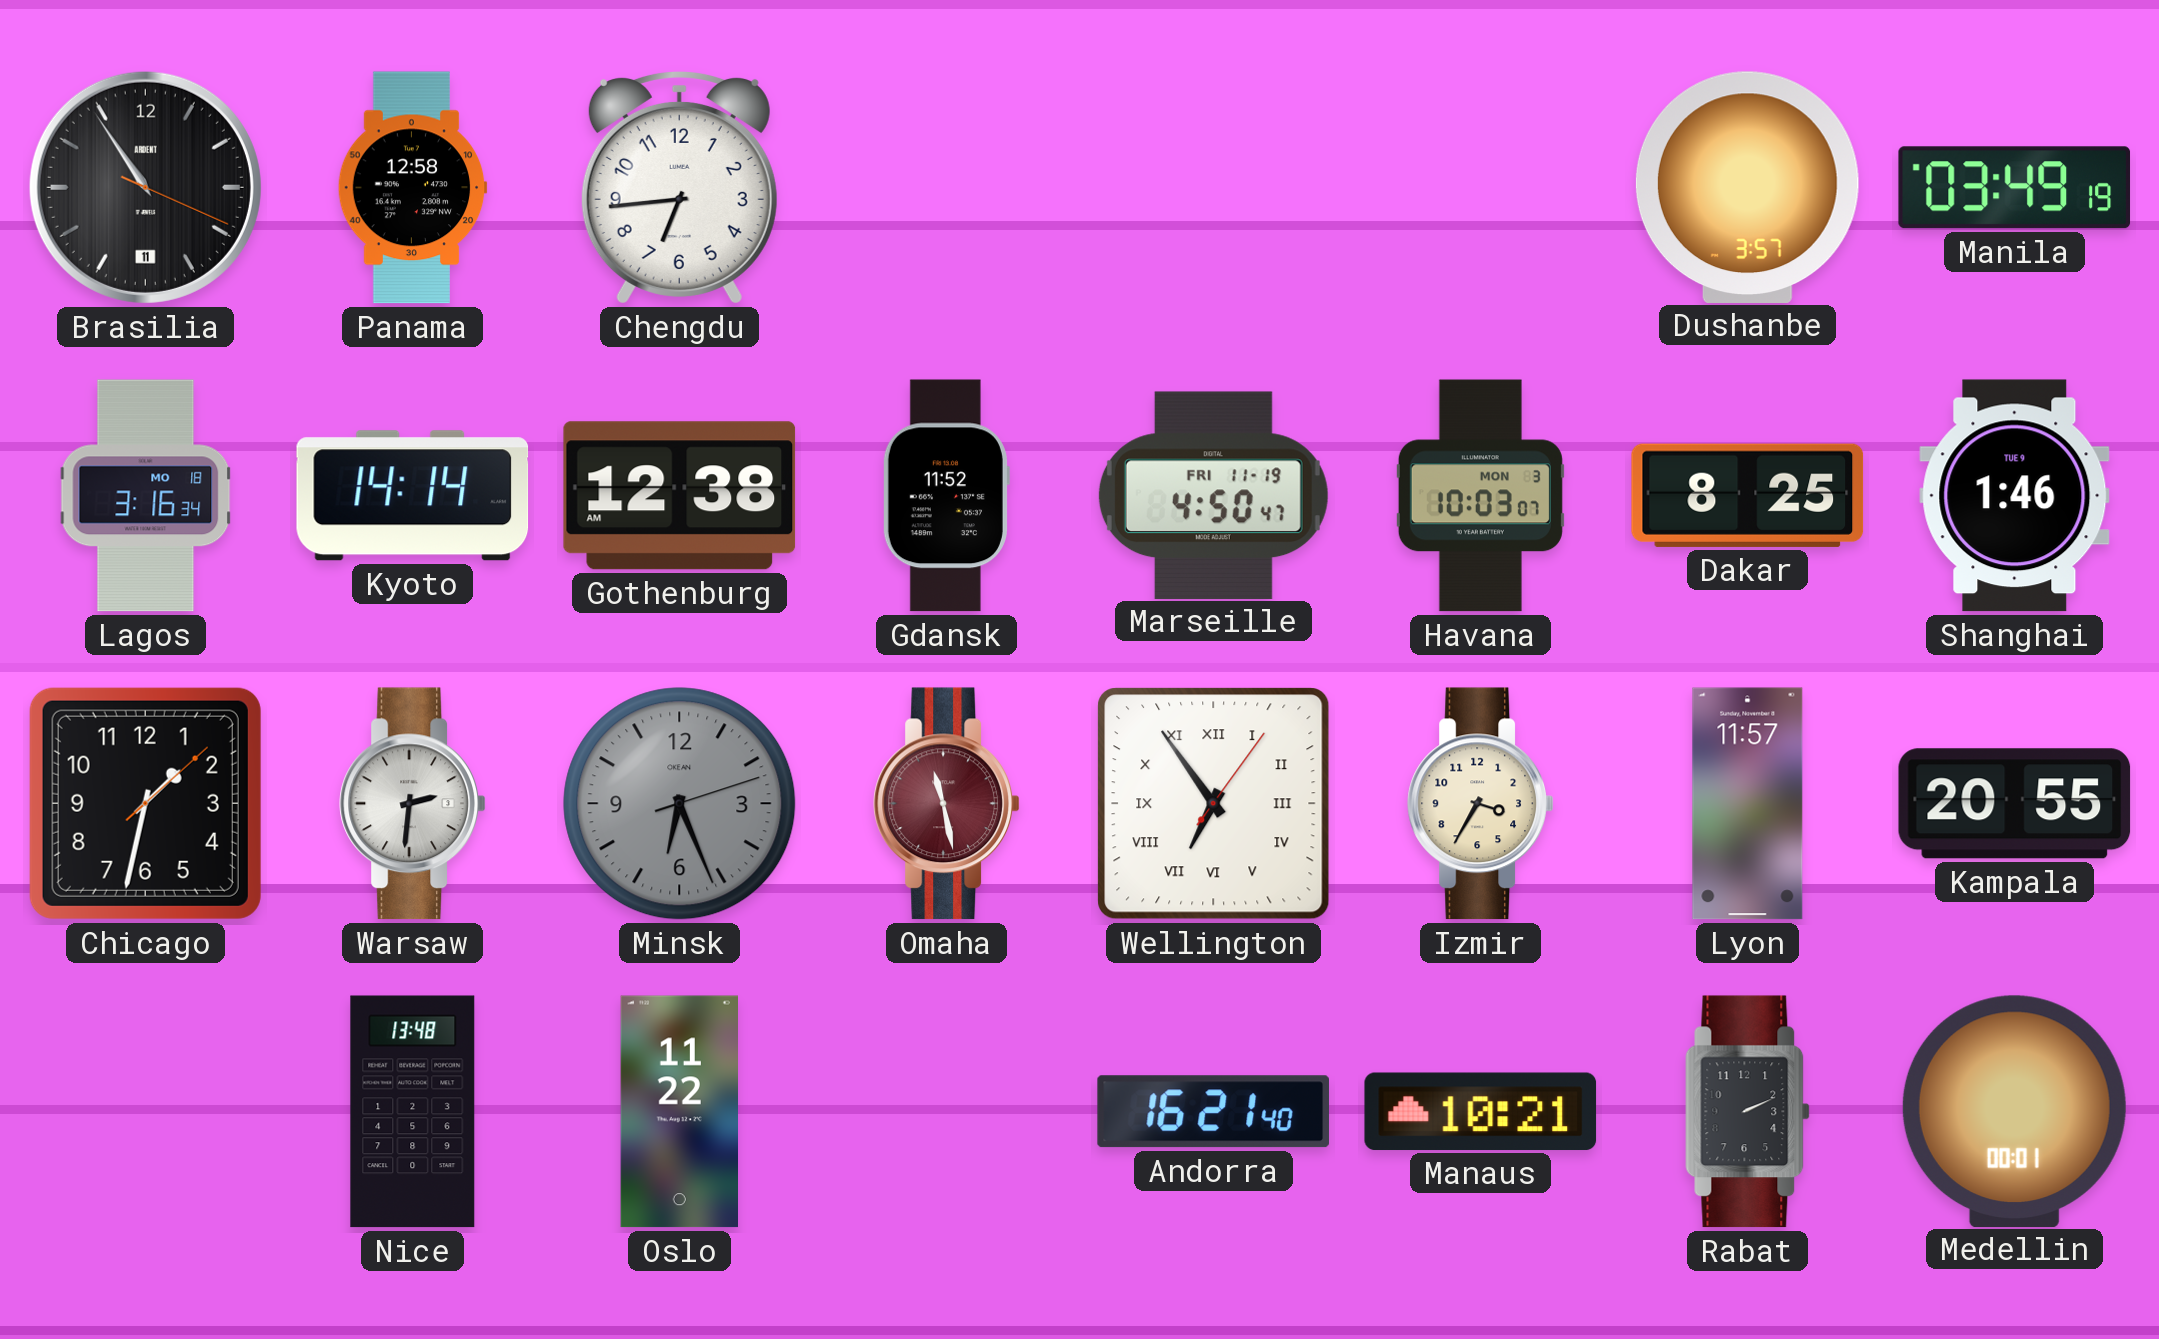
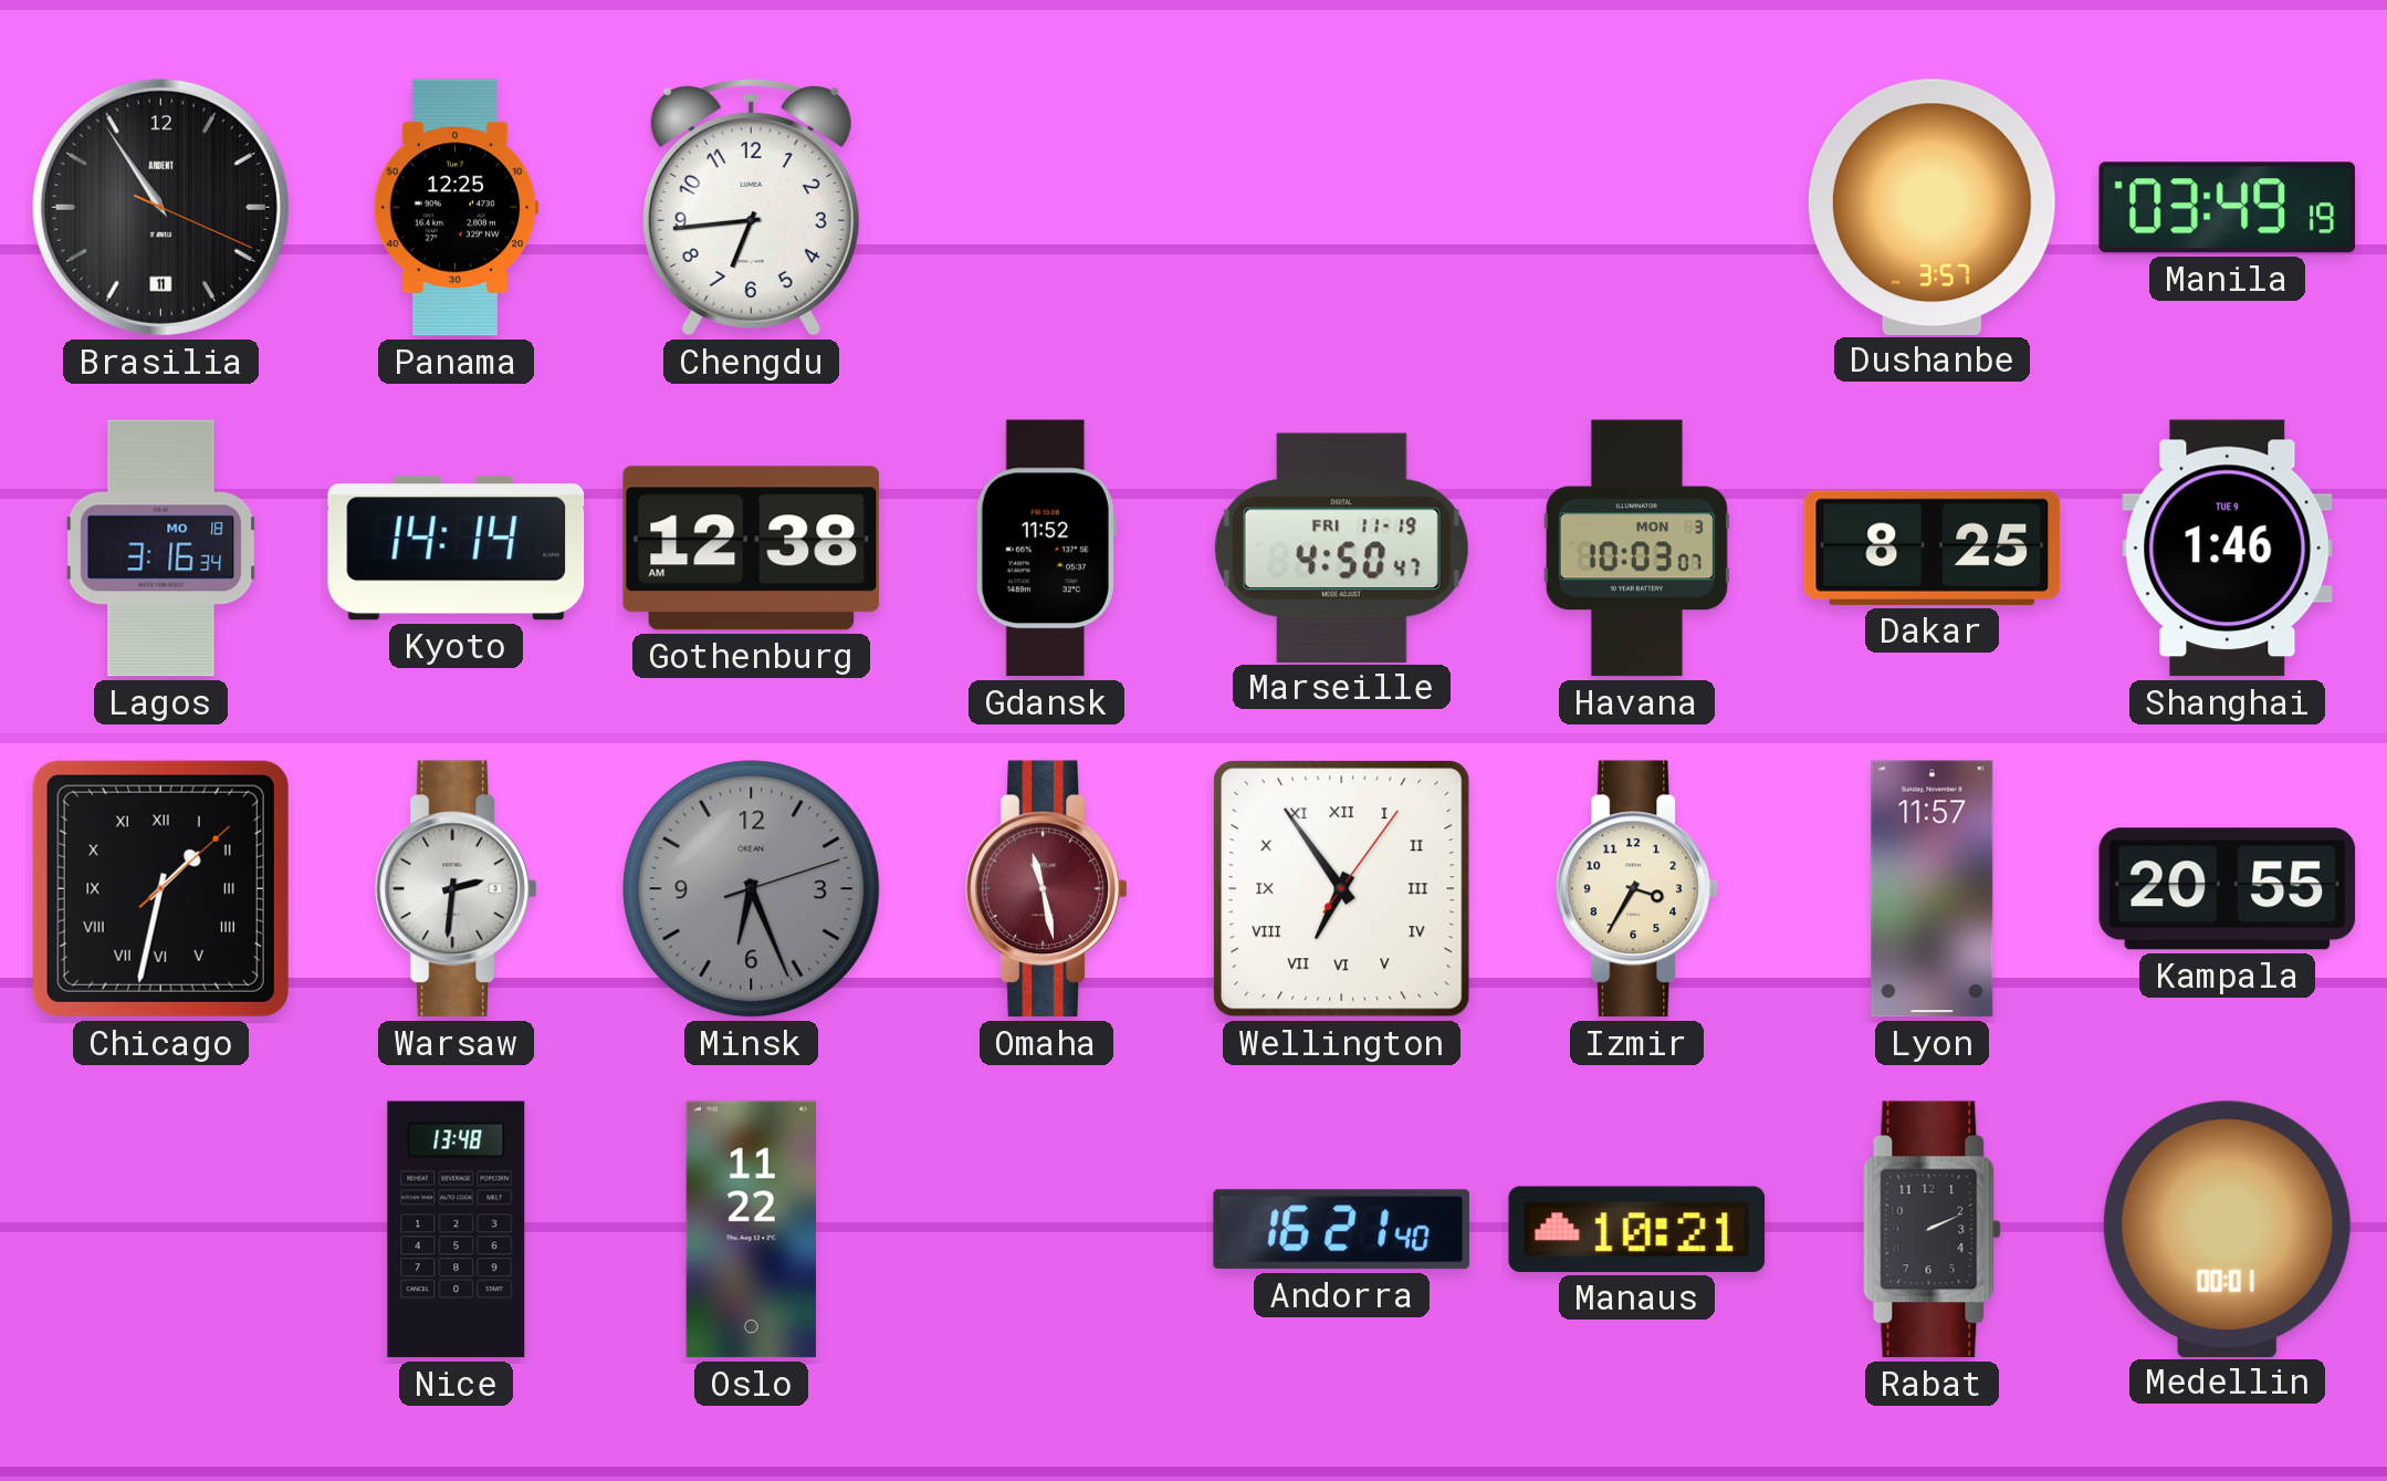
Panama: 12:58 -> 12:25
Chicago numerals: Arabic -> Roman
